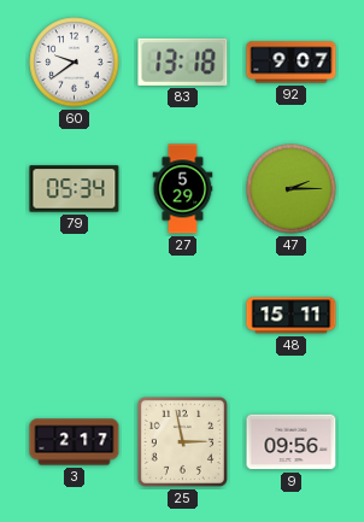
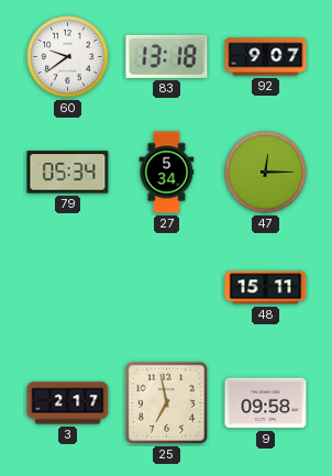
27: 5:29 -> 5:34
47: 2:15 -> 12:15
25: 2:58 -> 6:58
9: 09:56 -> 09:58
